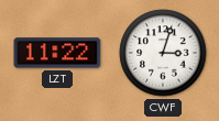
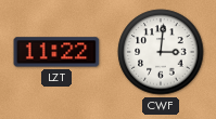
CWF: 3:03 -> 3:01
